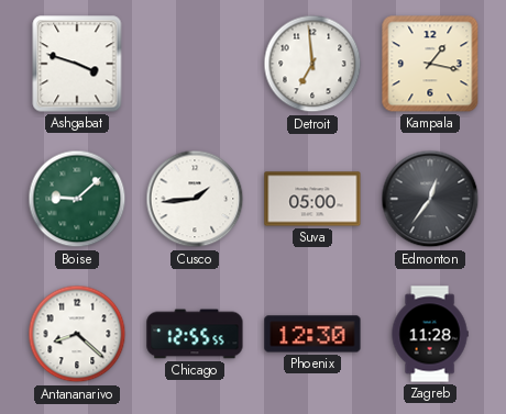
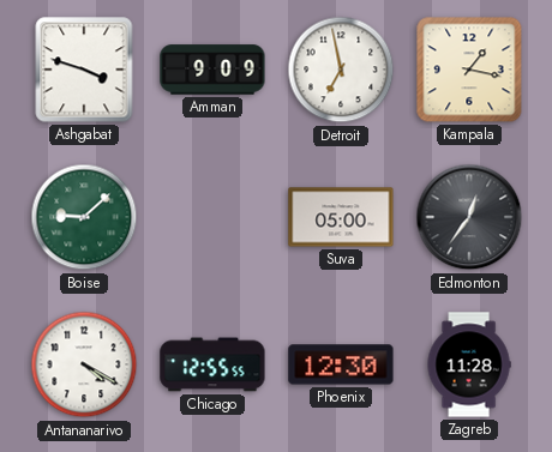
Amman: none -> 9:09
Detroit: 6:59 -> 6:58
Cusco: 1:44 -> none
Antananarivo: 8:22 -> 4:20
